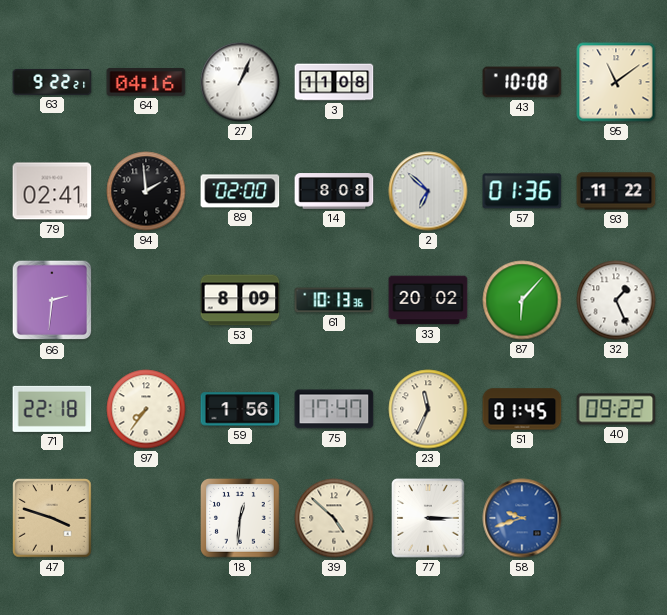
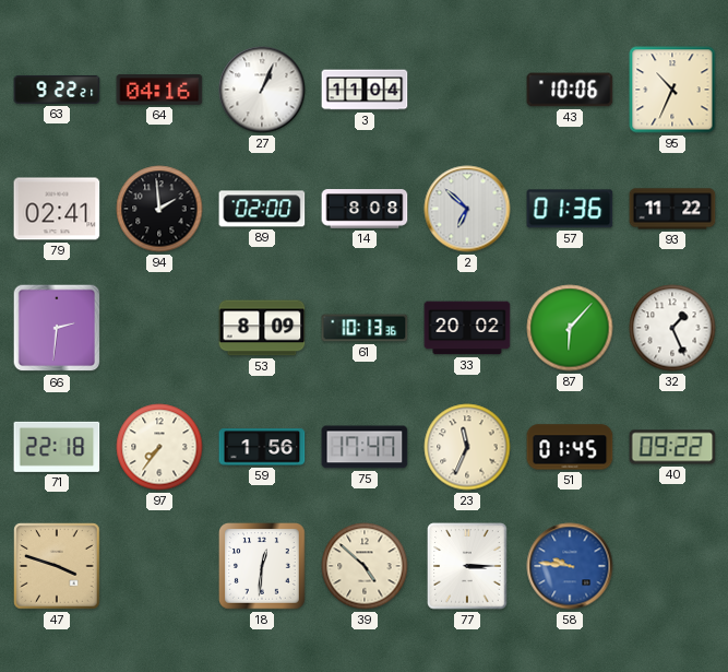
3: 11:08 -> 11:04
43: 10:08 -> 10:06
95: 11:09 -> 10:34
58: 9:42 -> 9:46
